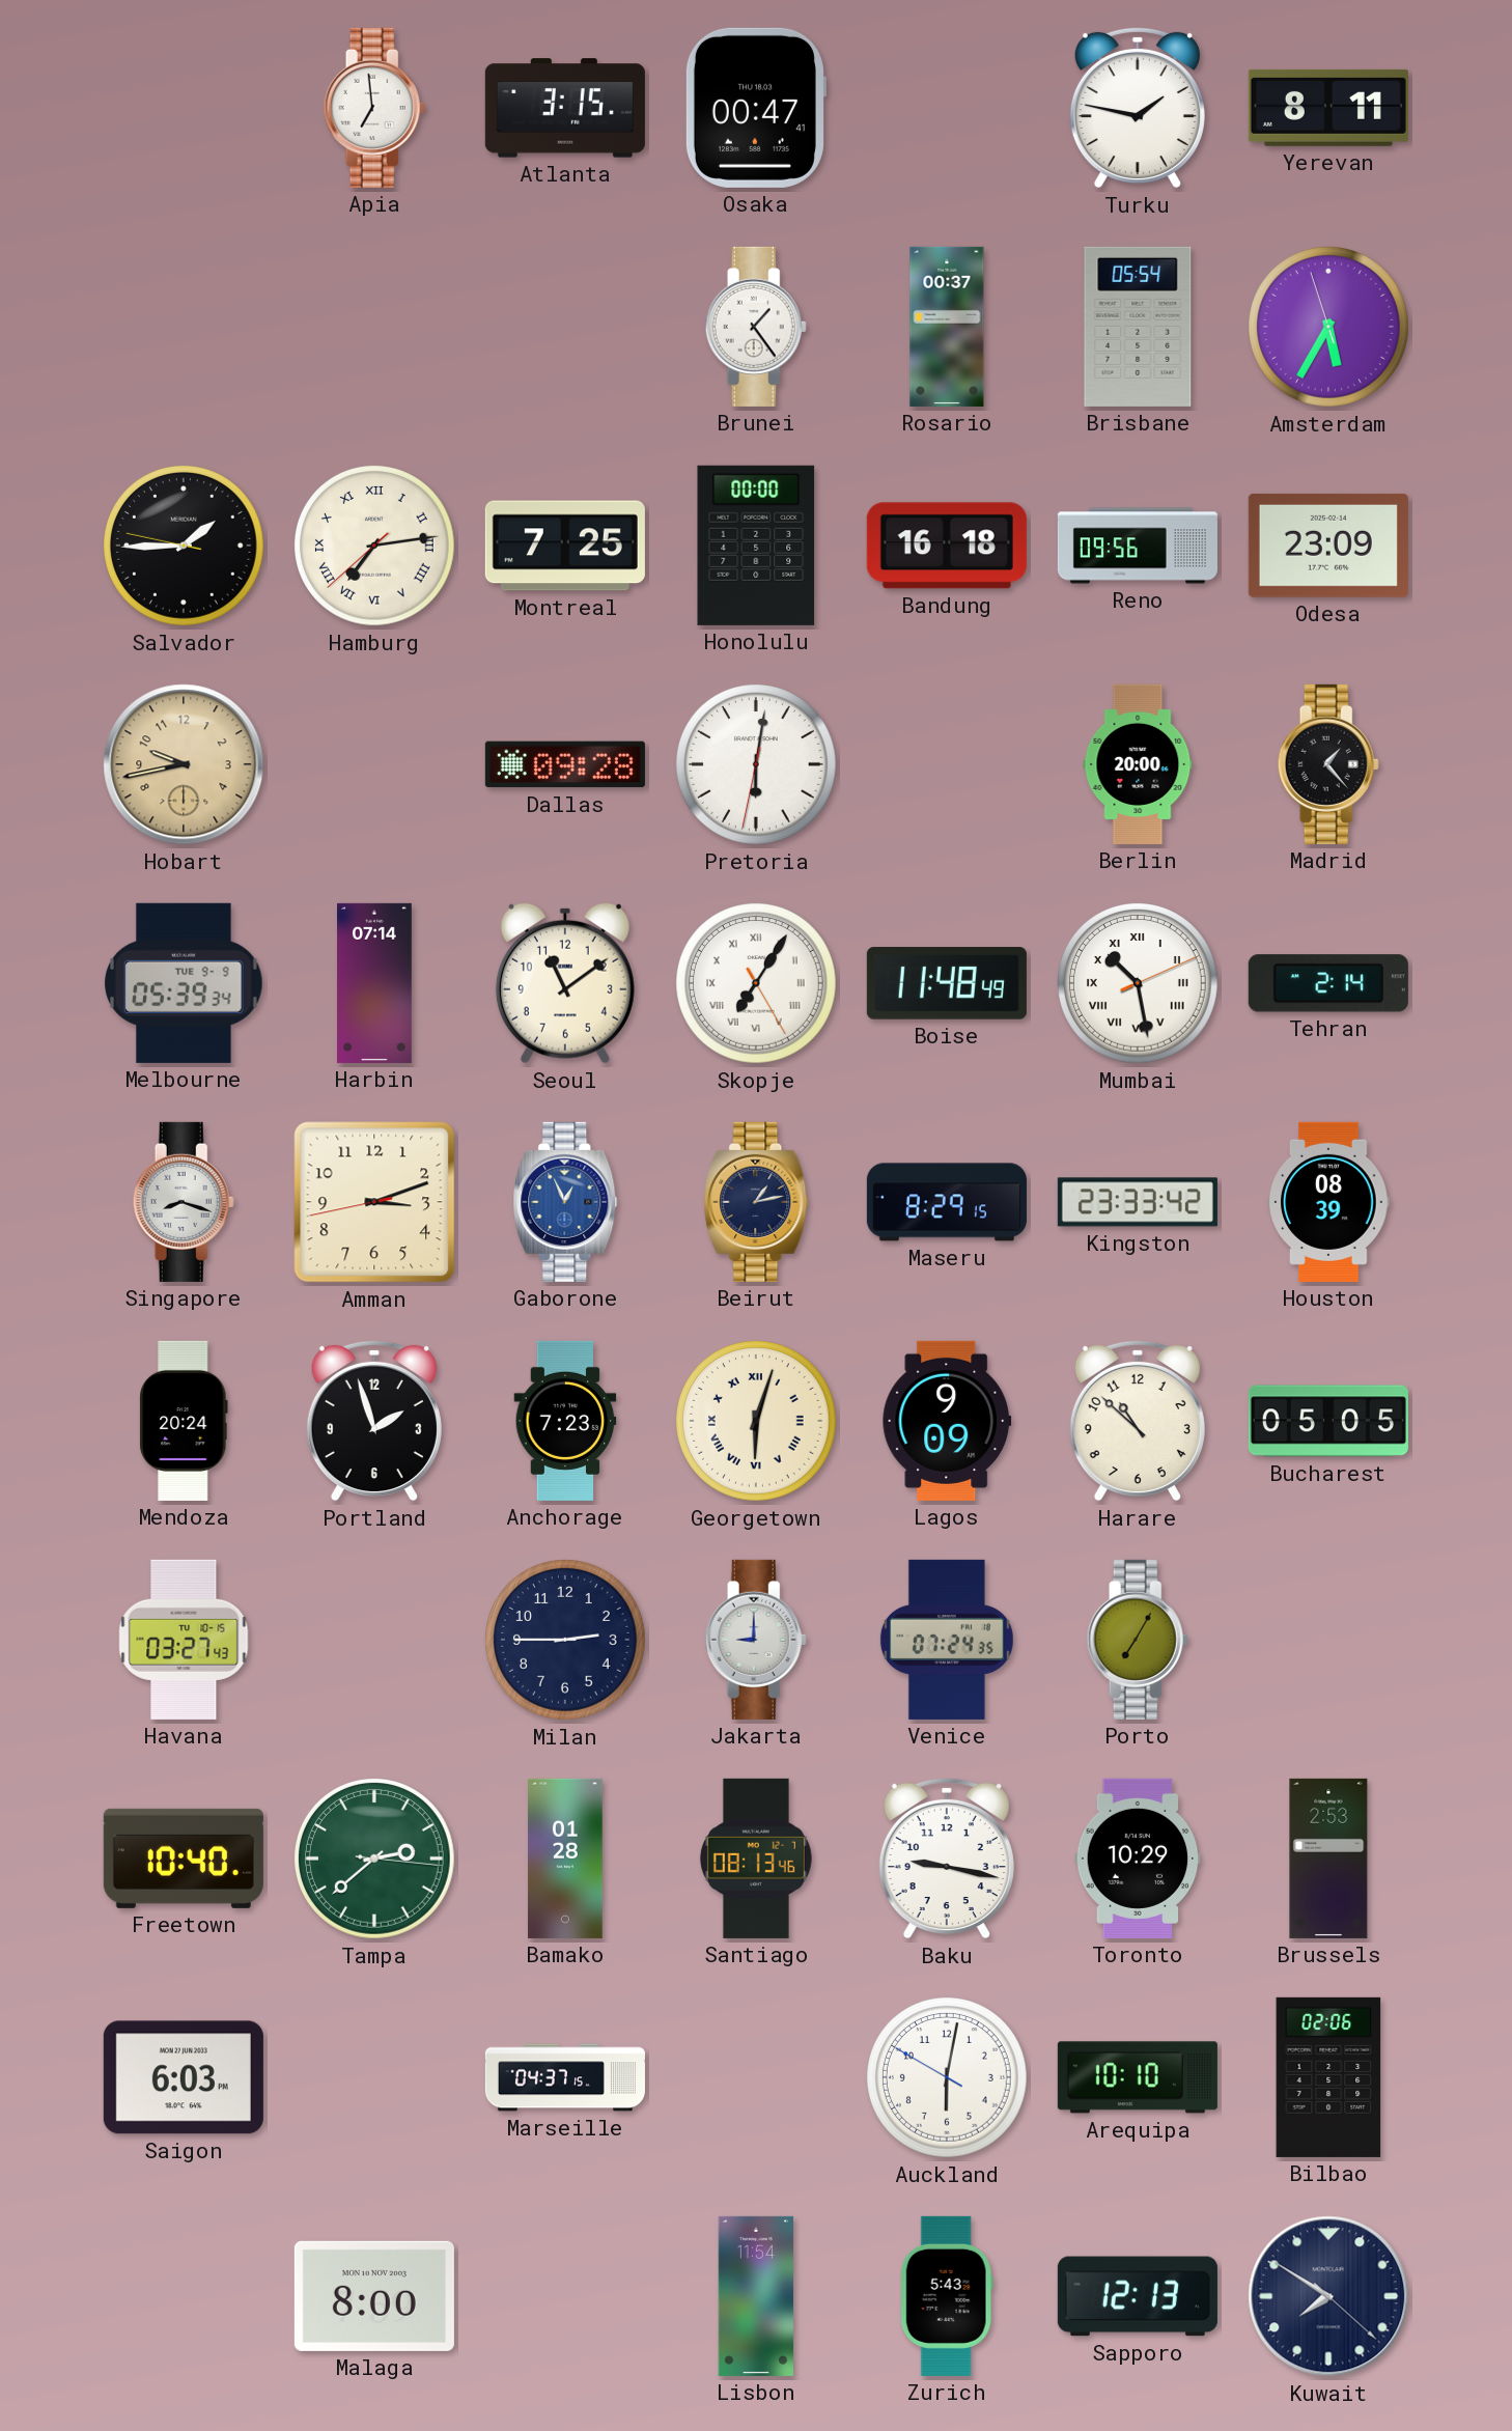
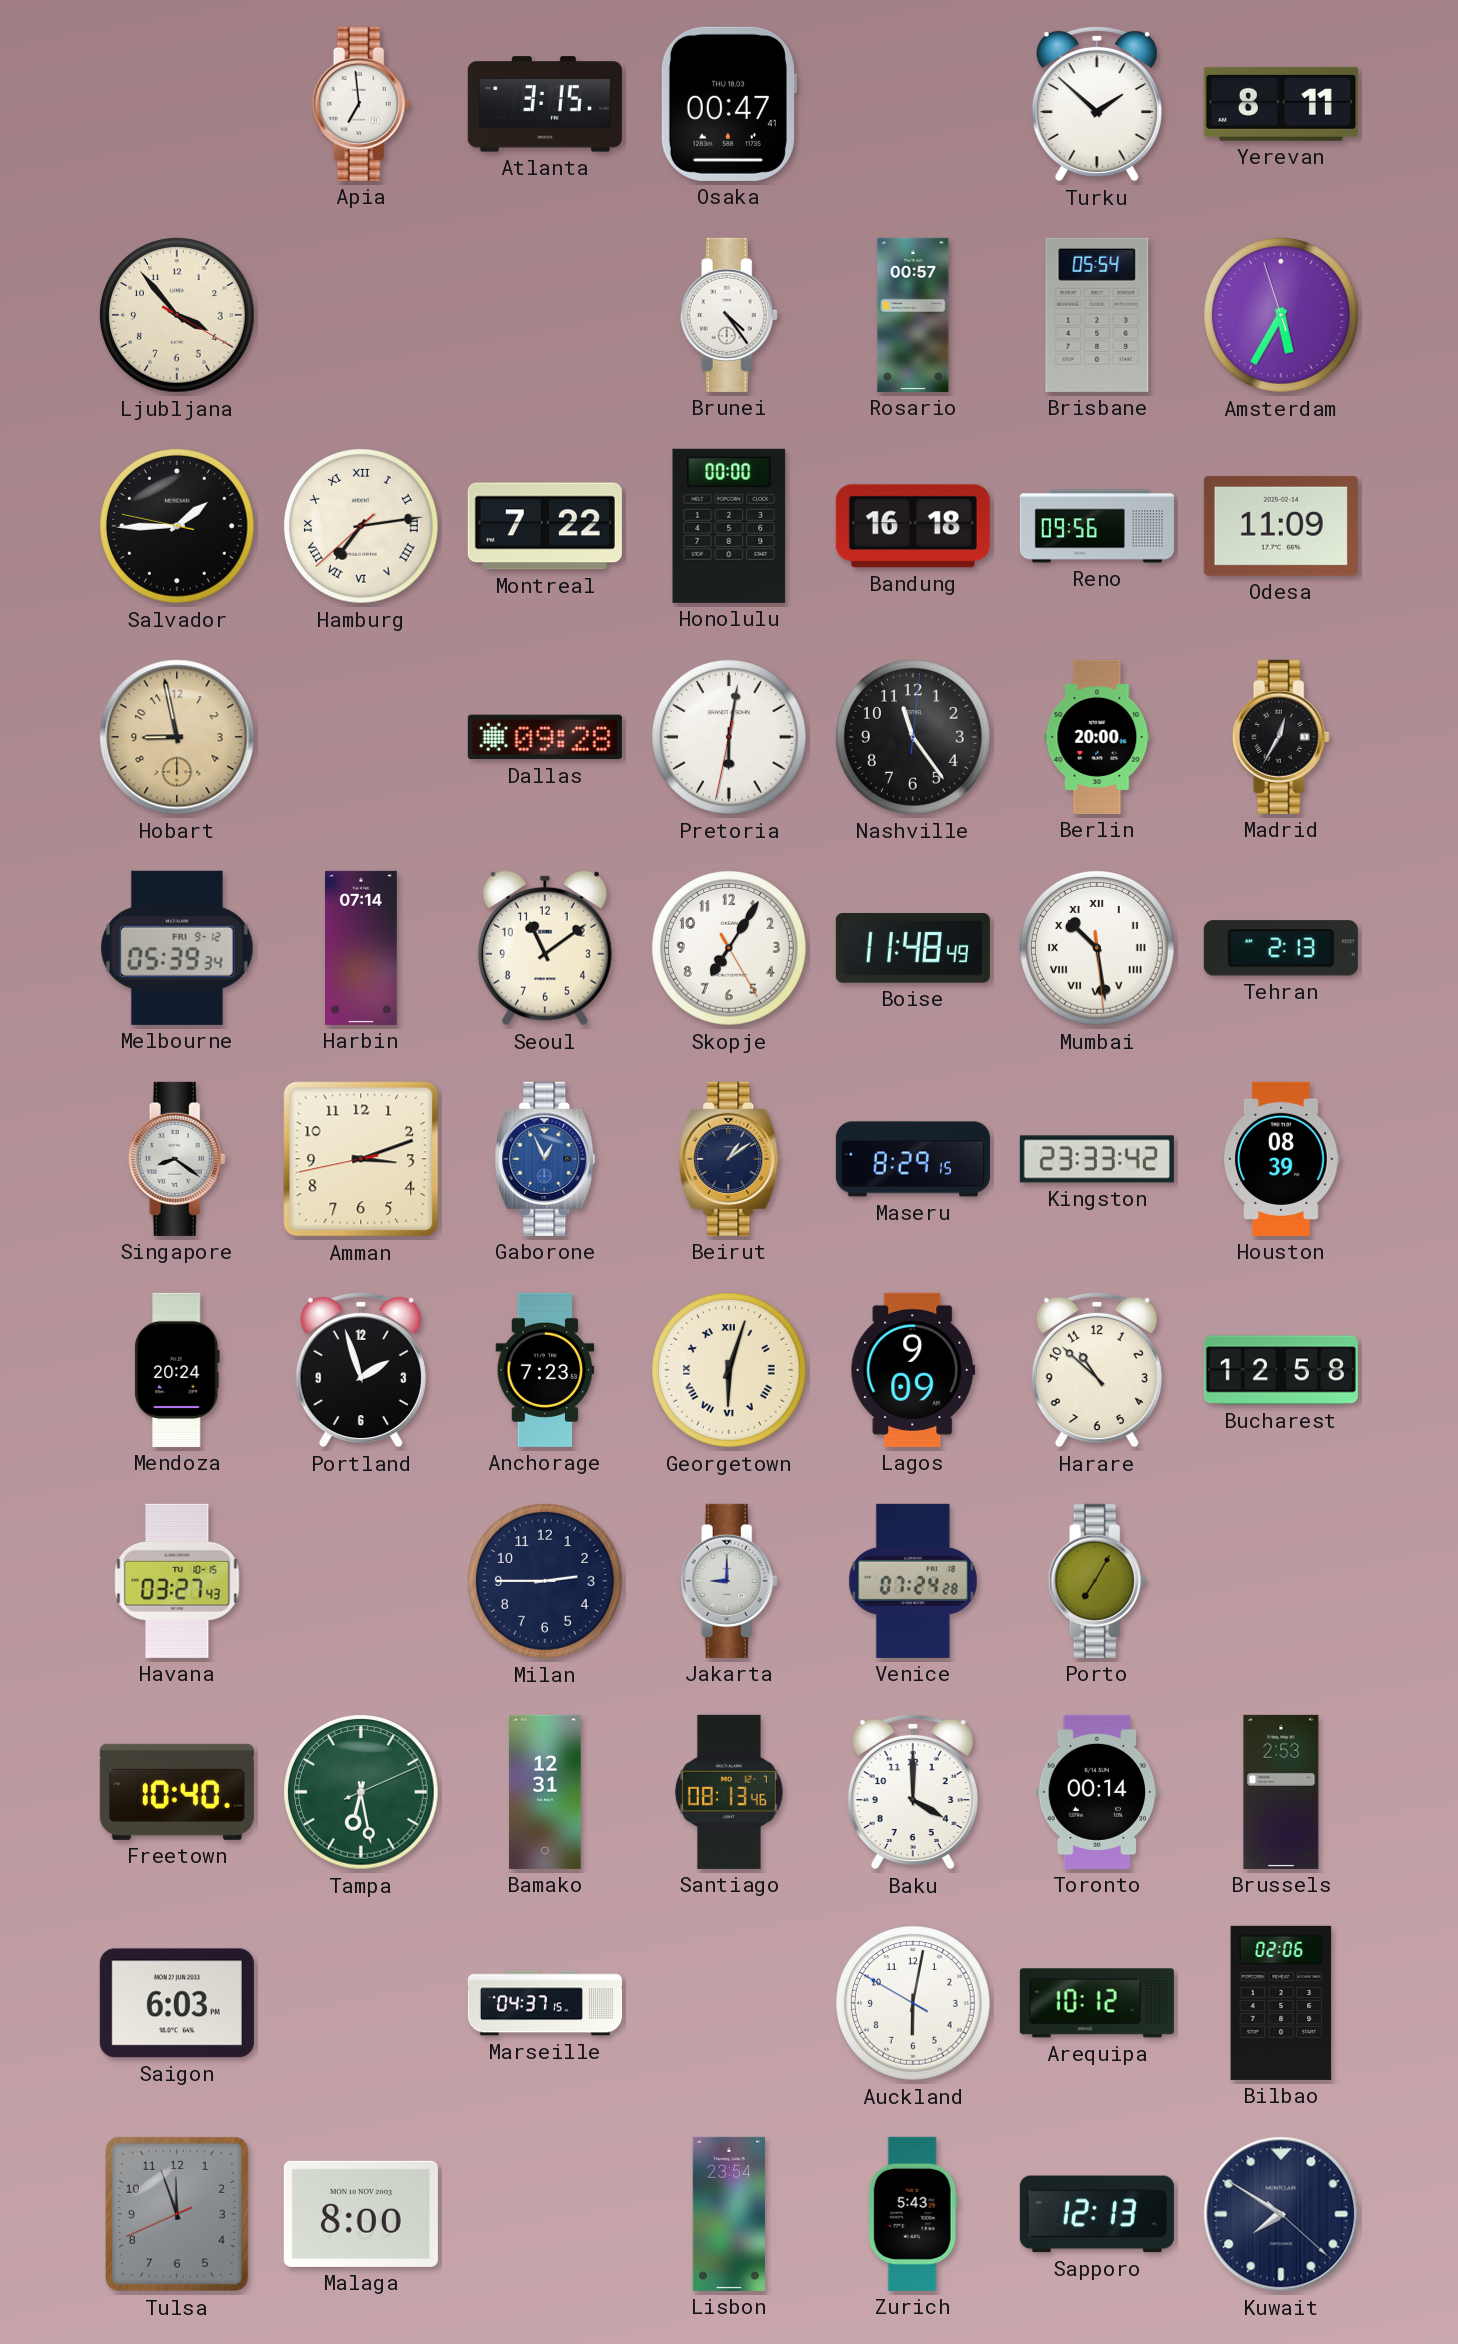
Turku: 1:47 -> 1:52
Ljubljana: none -> 3:53
Brunei: 1:24 -> 4:24
Rosario: 00:37 -> 00:57
Montreal: 7:25 -> 7:22
Odesa: 23:09 -> 11:09
Hobart: 9:43 -> 8:58
Nashville: none -> 11:24
Madrid: 1:23 -> 12:35
Melbourne date: TUE 9-9 -> FRI 9-12
Skopje numerals: Roman -> Arabic
Mumbai: 10:28:11 -> 10:28:29
Tehran: 2:14 -> 2:13
Singapore: 8:18 -> 8:21
Beirut: 1:13 -> 1:09
Bucharest: 05:05 -> 12:58
Venice: 07:24:35 -> 07:24:28
Tampa: 2:38 -> 6:28
Bamako: 01:28 -> 12:31
Baku: 9:17 -> 4:00
Toronto: 10:29 -> 00:14
Arequipa: 10:10 -> 10:12
Tulsa: none -> 11:56
Lisbon: 11:54 -> 23:54
